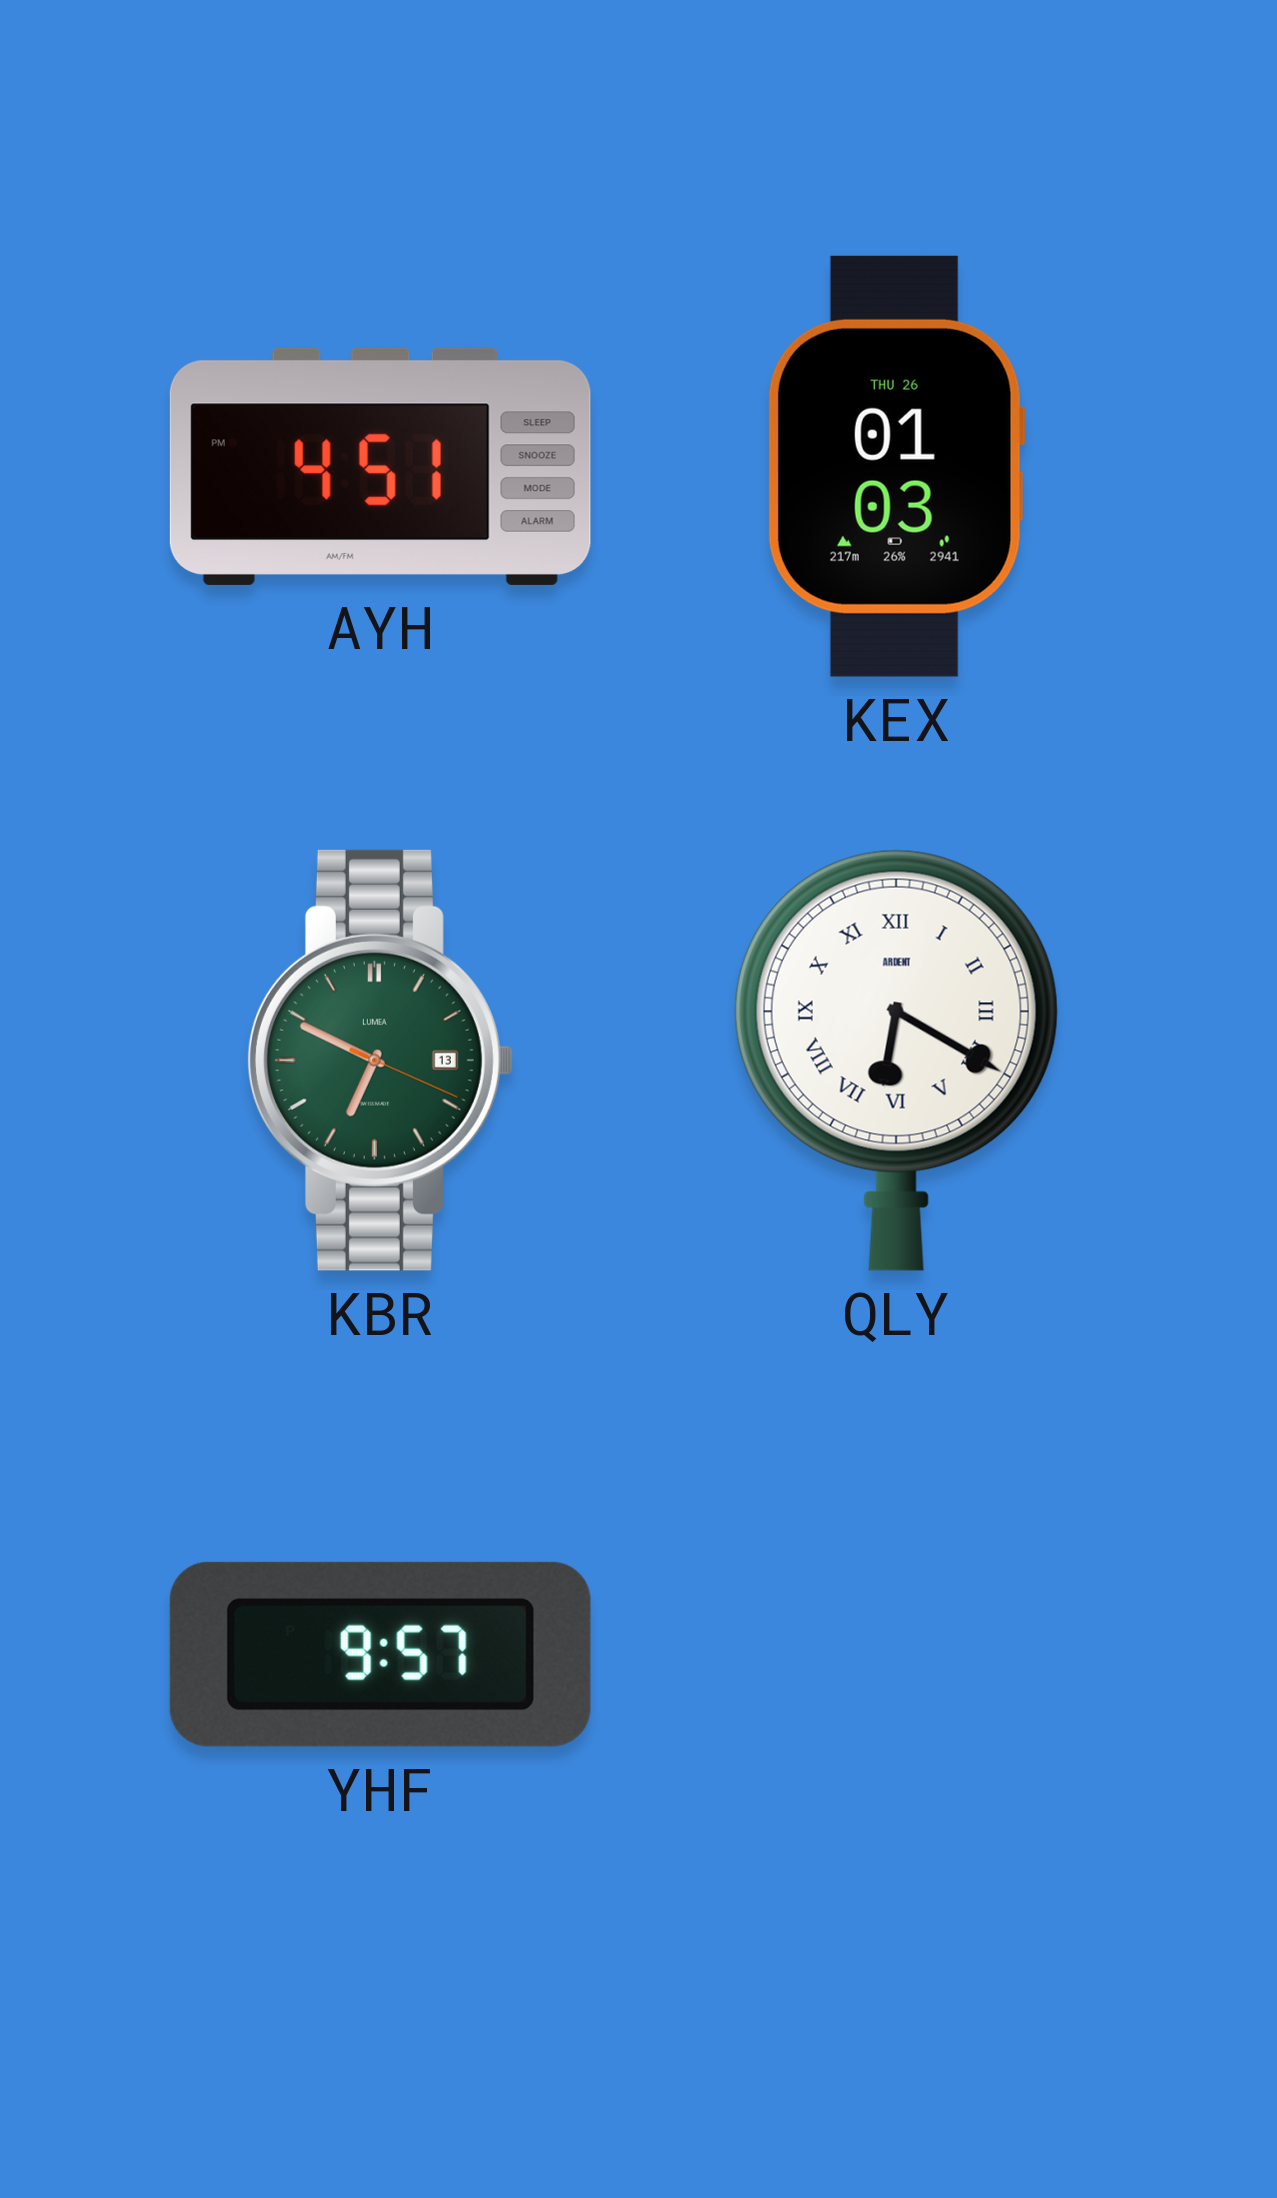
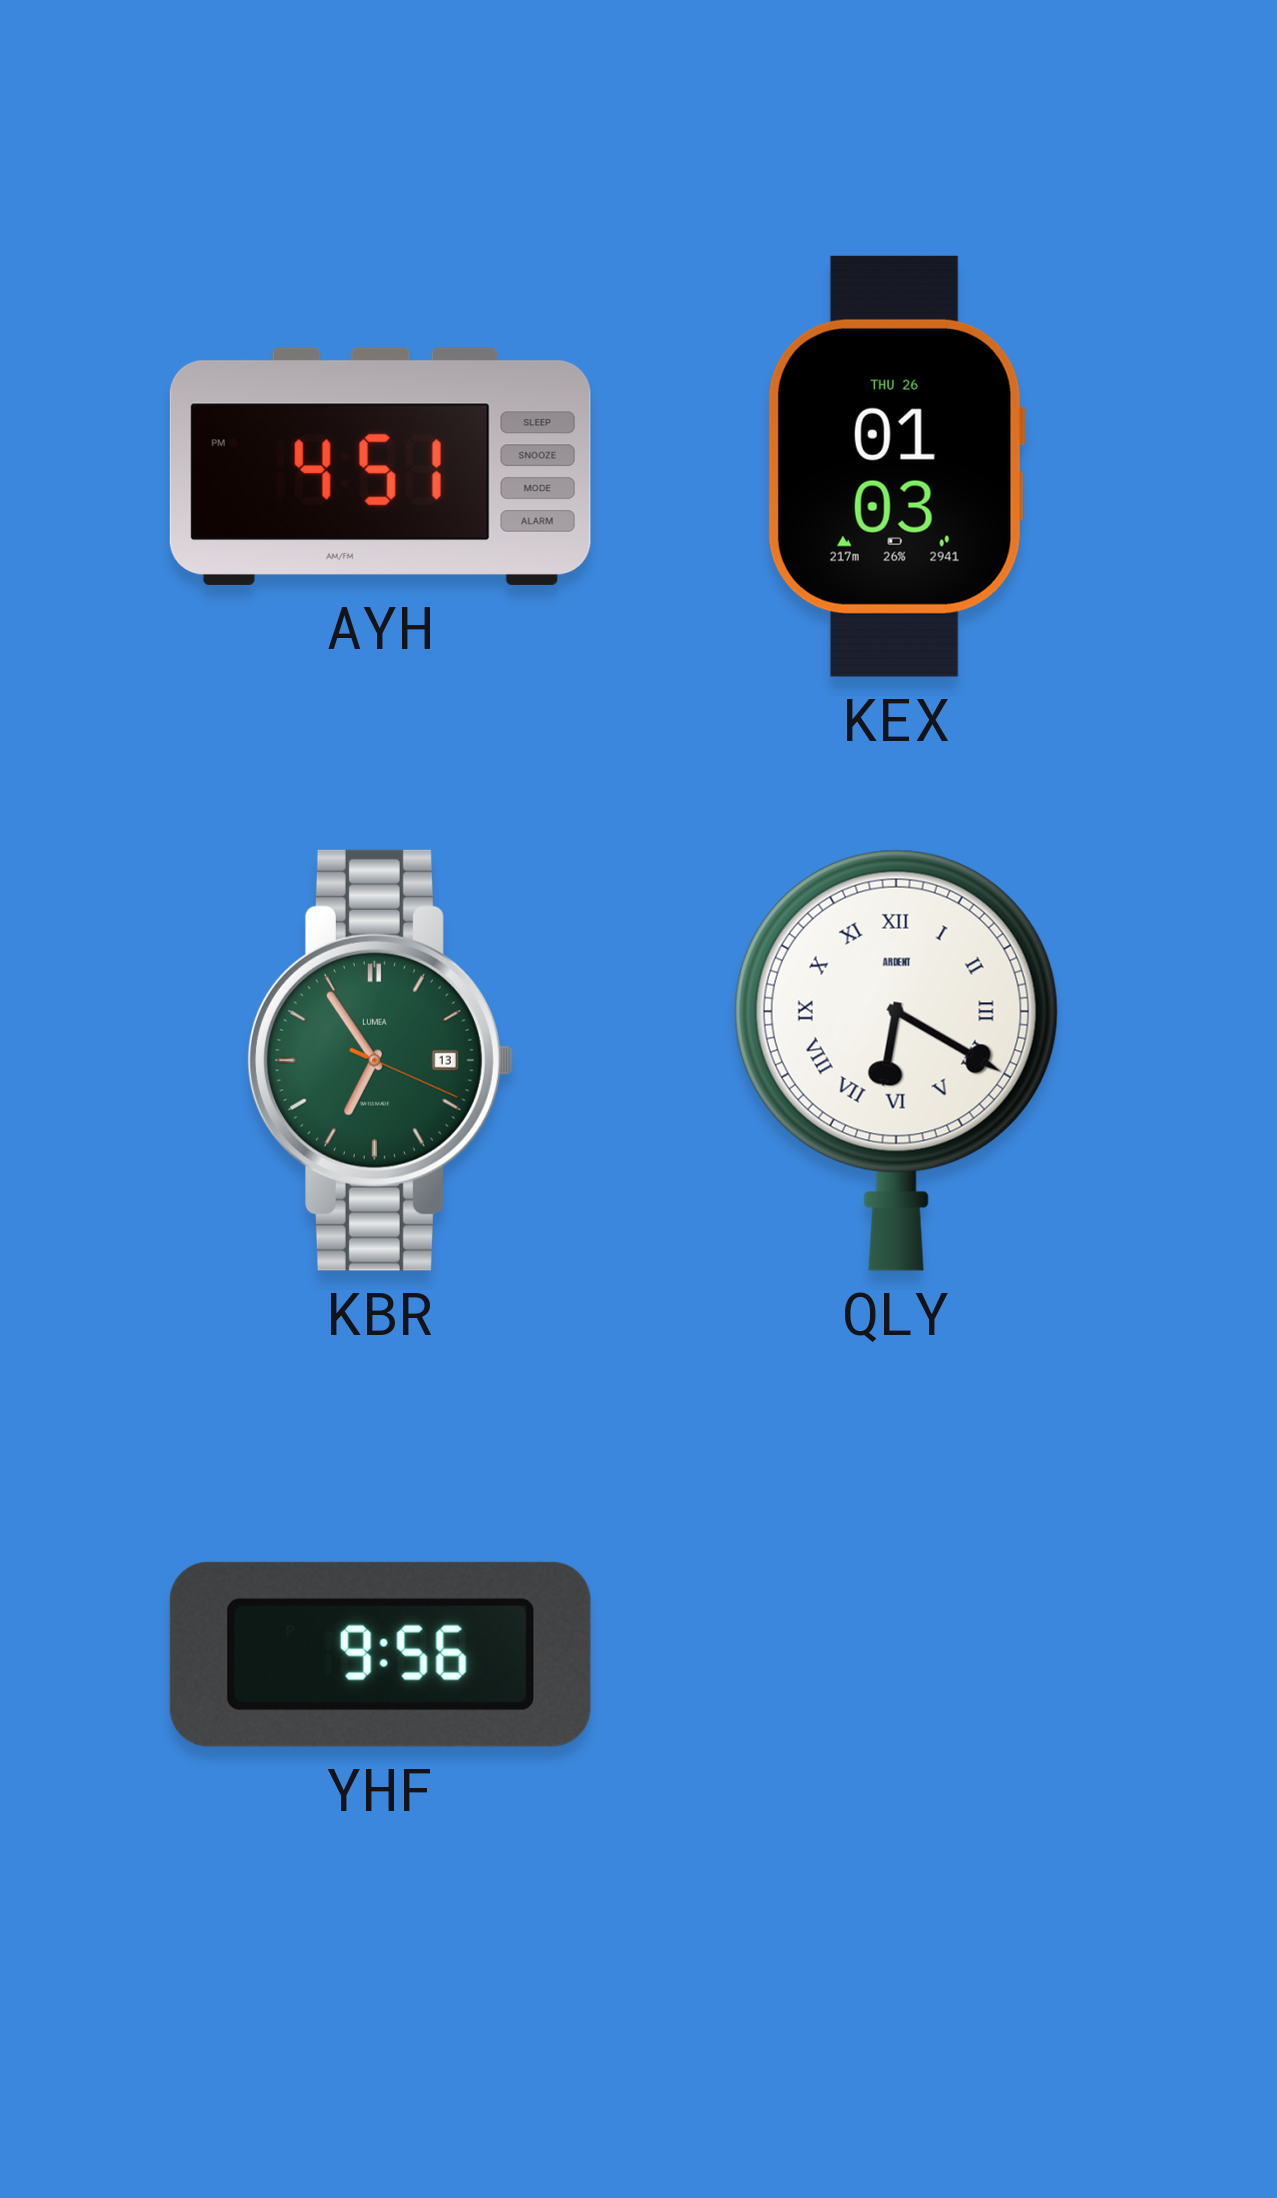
KBR: 6:49 -> 6:54
YHF: 9:57 -> 9:56
